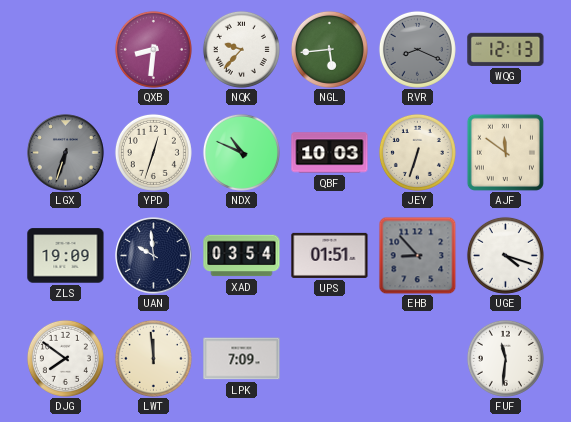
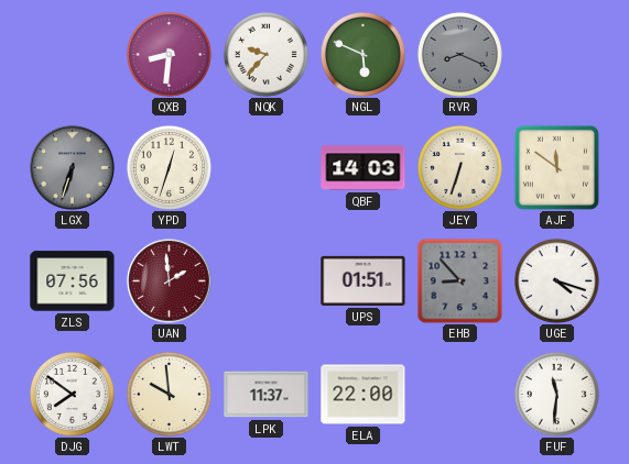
NGL: 5:44 -> 5:49
WQG: 12:13 -> none
NDX: 10:49 -> none
QBF: 10:03 -> 14:03
ZLS: 19:09 -> 07:56
UAN: 9:59 -> 1:59
UAN dial: navy -> burgundy
XAD: 03:54 -> none
LWT: 11:59 -> 9:59
LPK: 7:09 -> 11:37
ELA: none -> 22:00
